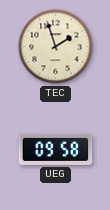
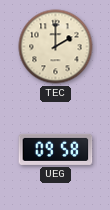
TEC: 1:57 -> 2:00
